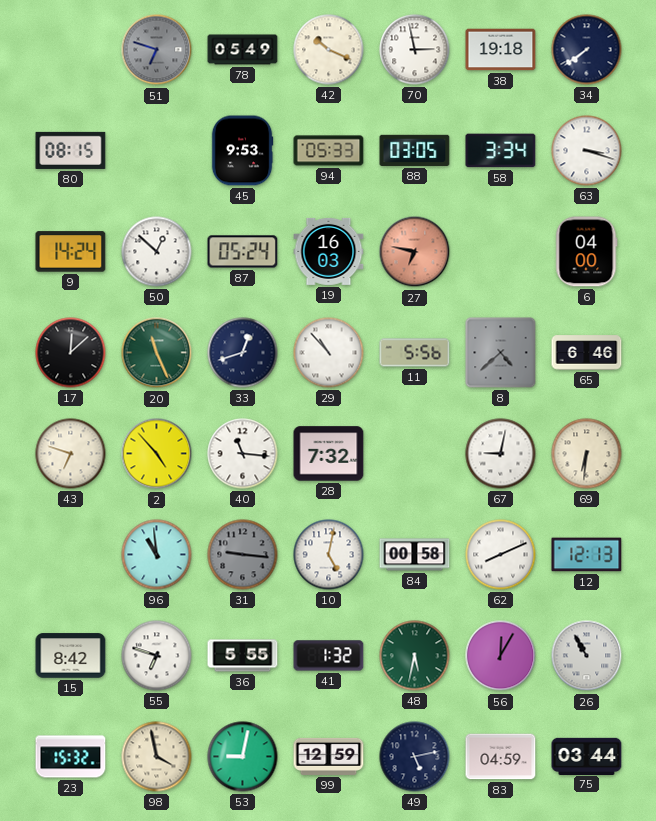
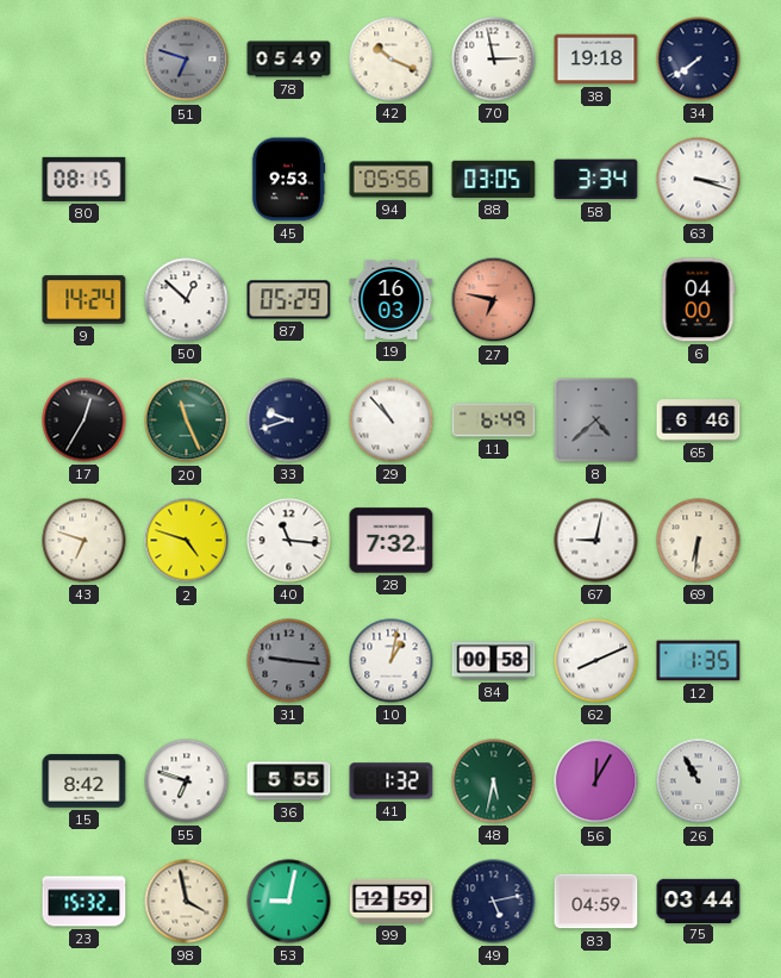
94: 05:33 -> 05:56
87: 05:24 -> 05:29
17: 12:08 -> 12:35
33: 12:42 -> 9:42
11: 5:56 -> 6:49
2: 4:53 -> 4:48
96: 10:59 -> none
10: 5:02 -> 1:02
12: 12:13 -> 1:35
